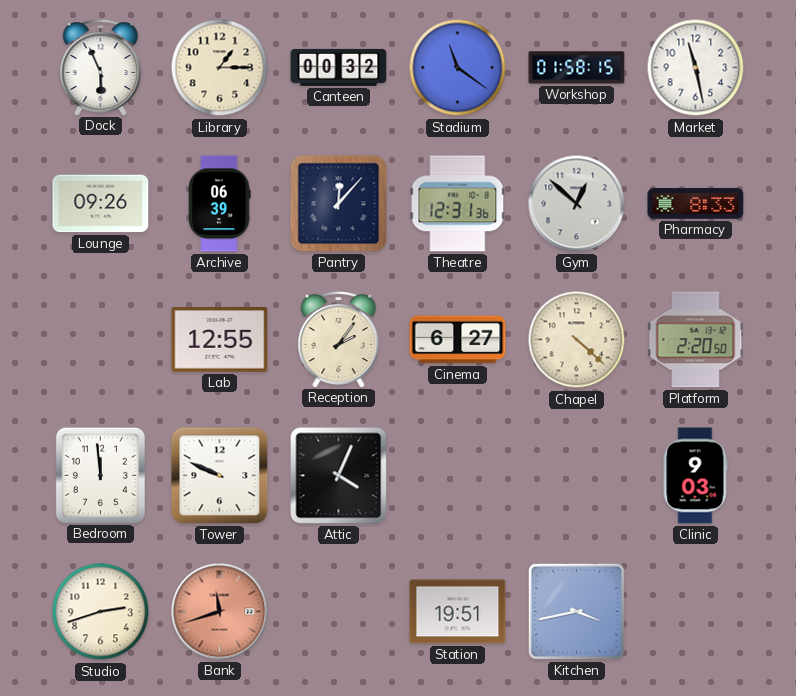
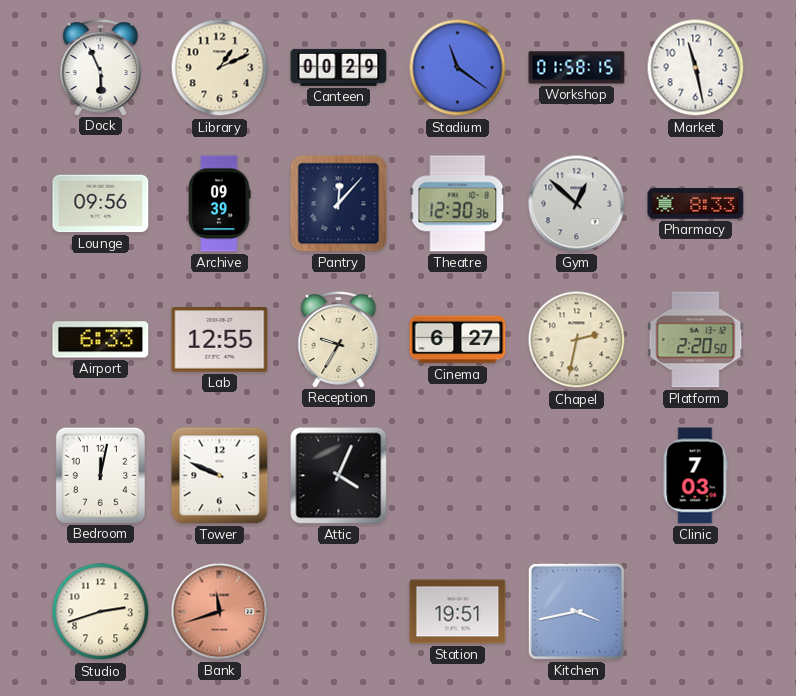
Library: 1:15 -> 1:11
Canteen: 00:32 -> 00:29
Lounge: 09:26 -> 09:56
Archive: 06:39 -> 09:39
Theatre: 12:31 -> 12:30
Airport: none -> 6:33
Reception: 2:06 -> 9:35
Chapel: 4:22 -> 2:32
Bedroom: 11:59 -> 12:02
Clinic: 9:03 -> 7:03
